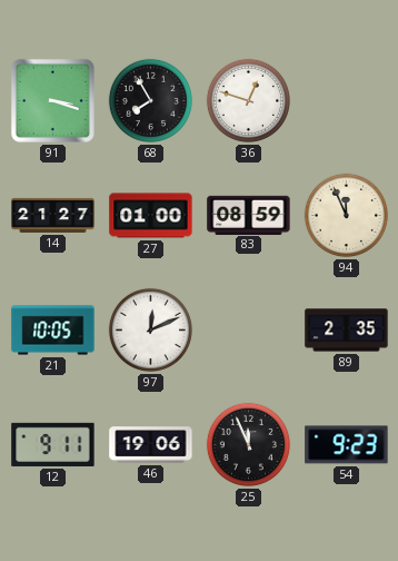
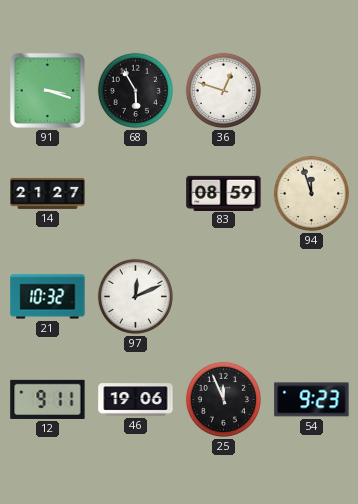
68: 7:55 -> 5:55
27: 01:00 -> none
94: 11:56 -> 11:57
21: 10:05 -> 10:32
89: 2:35 -> none
